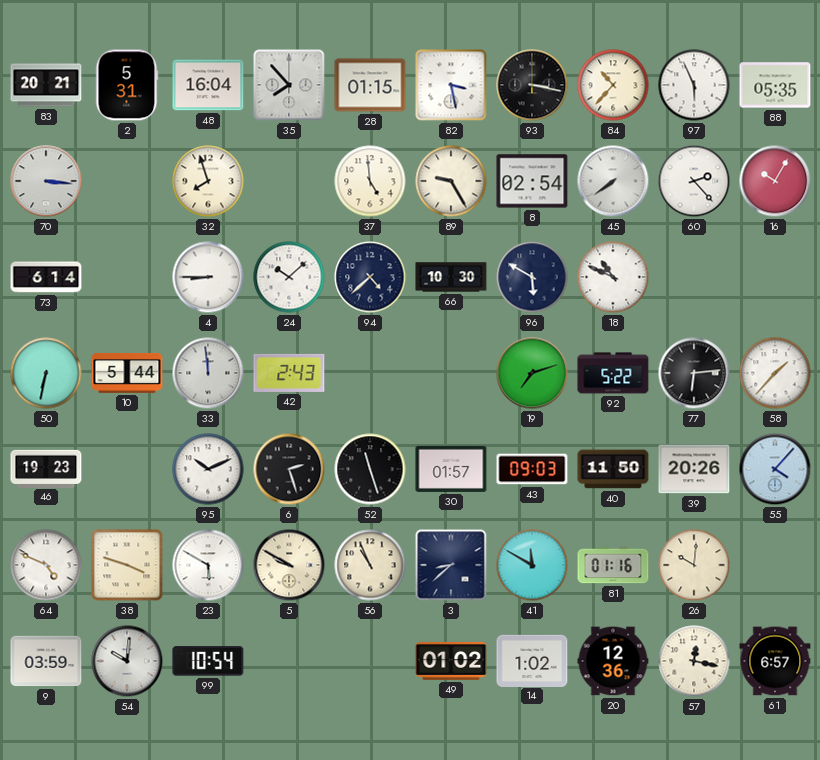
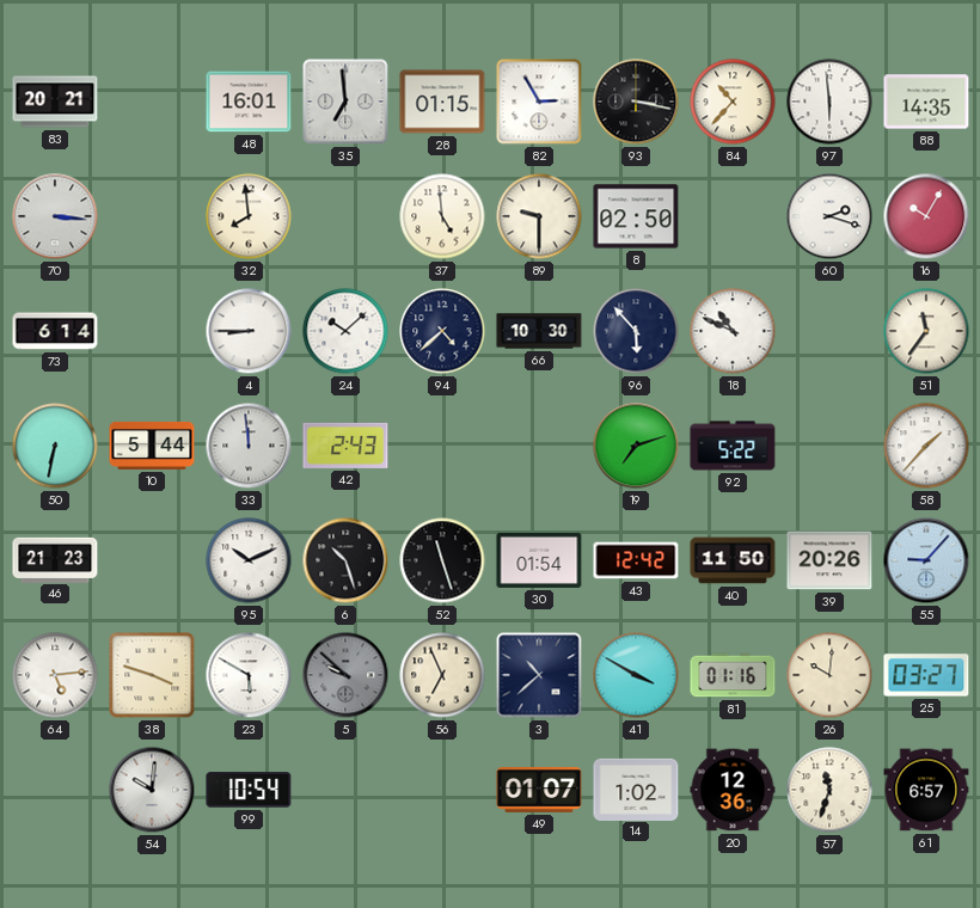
2: 5:31 -> none
48: 16:04 -> 16:01
35: 7:53 -> 6:59
82: 3:28 -> 2:55
97: 5:56 -> 5:59
88: 05:35 -> 14:35
32: 7:57 -> 7:59
89: 9:25 -> 9:30
8: 02:54 -> 02:50
45: 7:39 -> none
60: 2:23 -> 2:18
96: 5:50 -> 5:53
51: none -> 11:36
77: 6:14 -> none
46: 19:23 -> 21:23
6: 2:27 -> 10:27
30: 01:57 -> 01:54
43: 09:03 -> 12:42
55: 4:07 -> 9:07
64: 4:49 -> 5:14
5: 9:50 -> 9:52
5 dial: cream -> grey
56: 10:56 -> 6:56
3: 8:38 -> 10:38
41: 11:50 -> 3:50
25: none -> 03:27
9: 03:59 -> none
49: 01:02 -> 01:07
57: 12:17 -> 11:33
